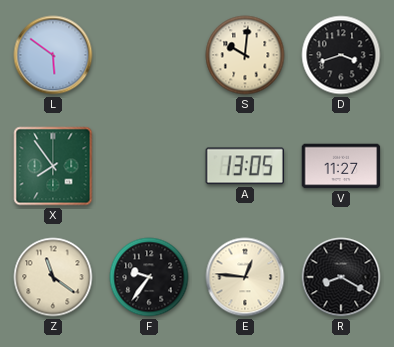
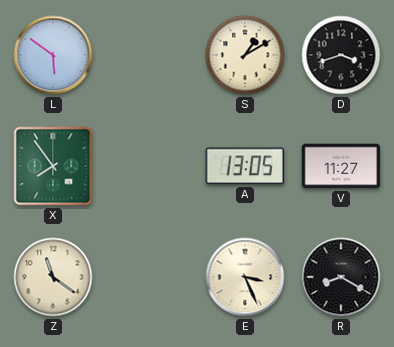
S: 10:01 -> 1:10
F: 9:36 -> none
E: 12:46 -> 3:26
